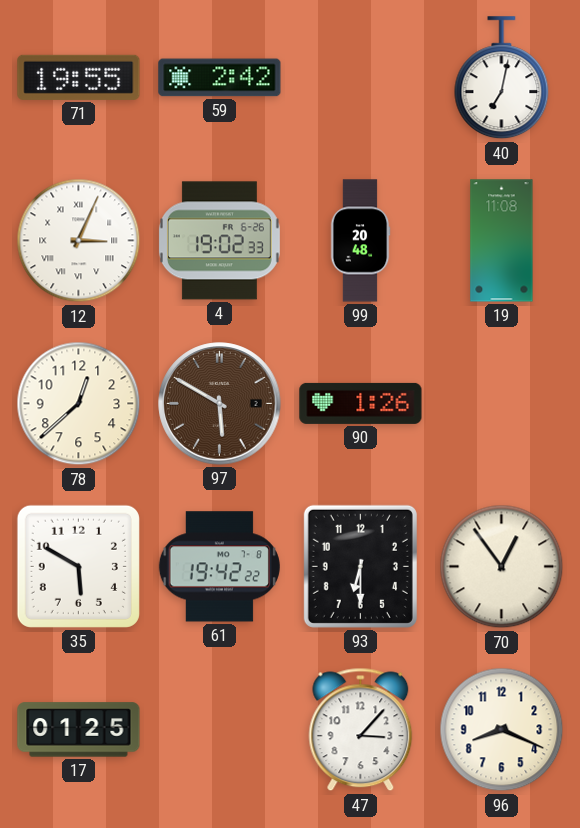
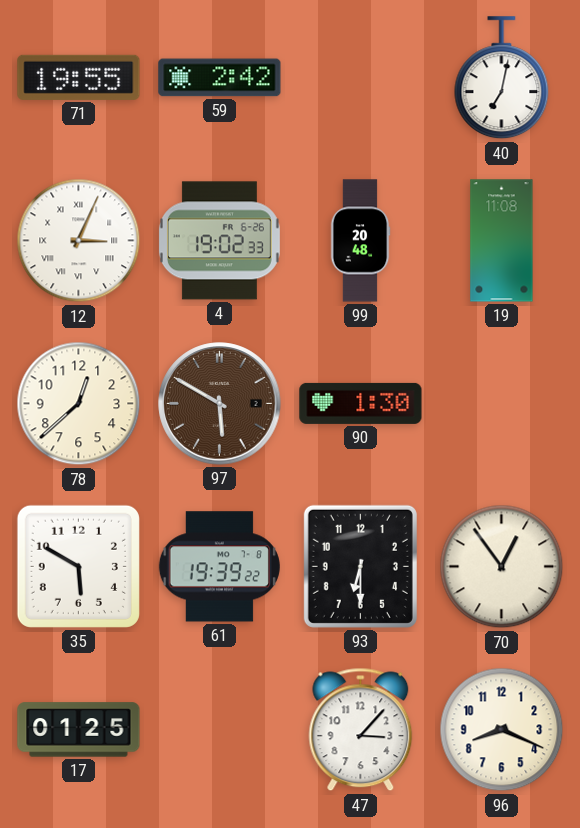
90: 1:26 -> 1:30
61: 19:42 -> 19:39
